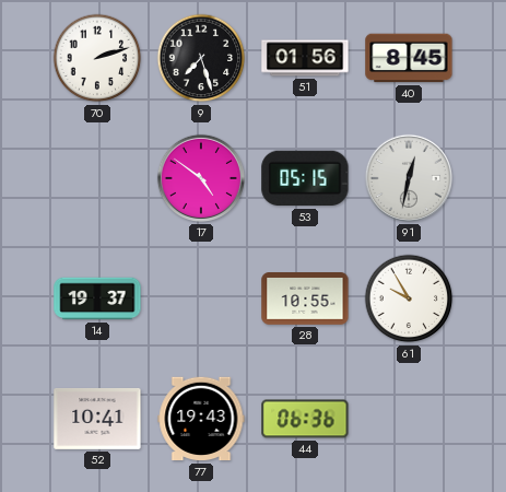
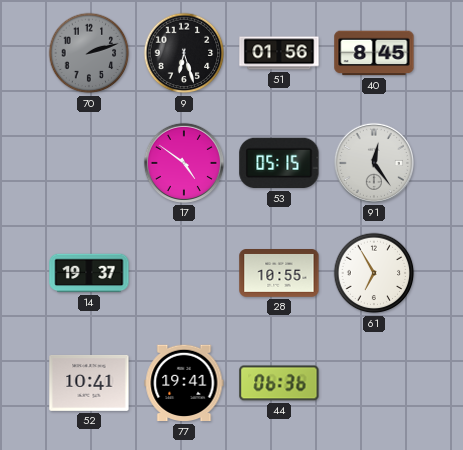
70 dial: white -> grey
9: 7:27 -> 6:27
91: 12:32 -> 12:24
61: 9:55 -> 6:55
77: 19:43 -> 19:41
